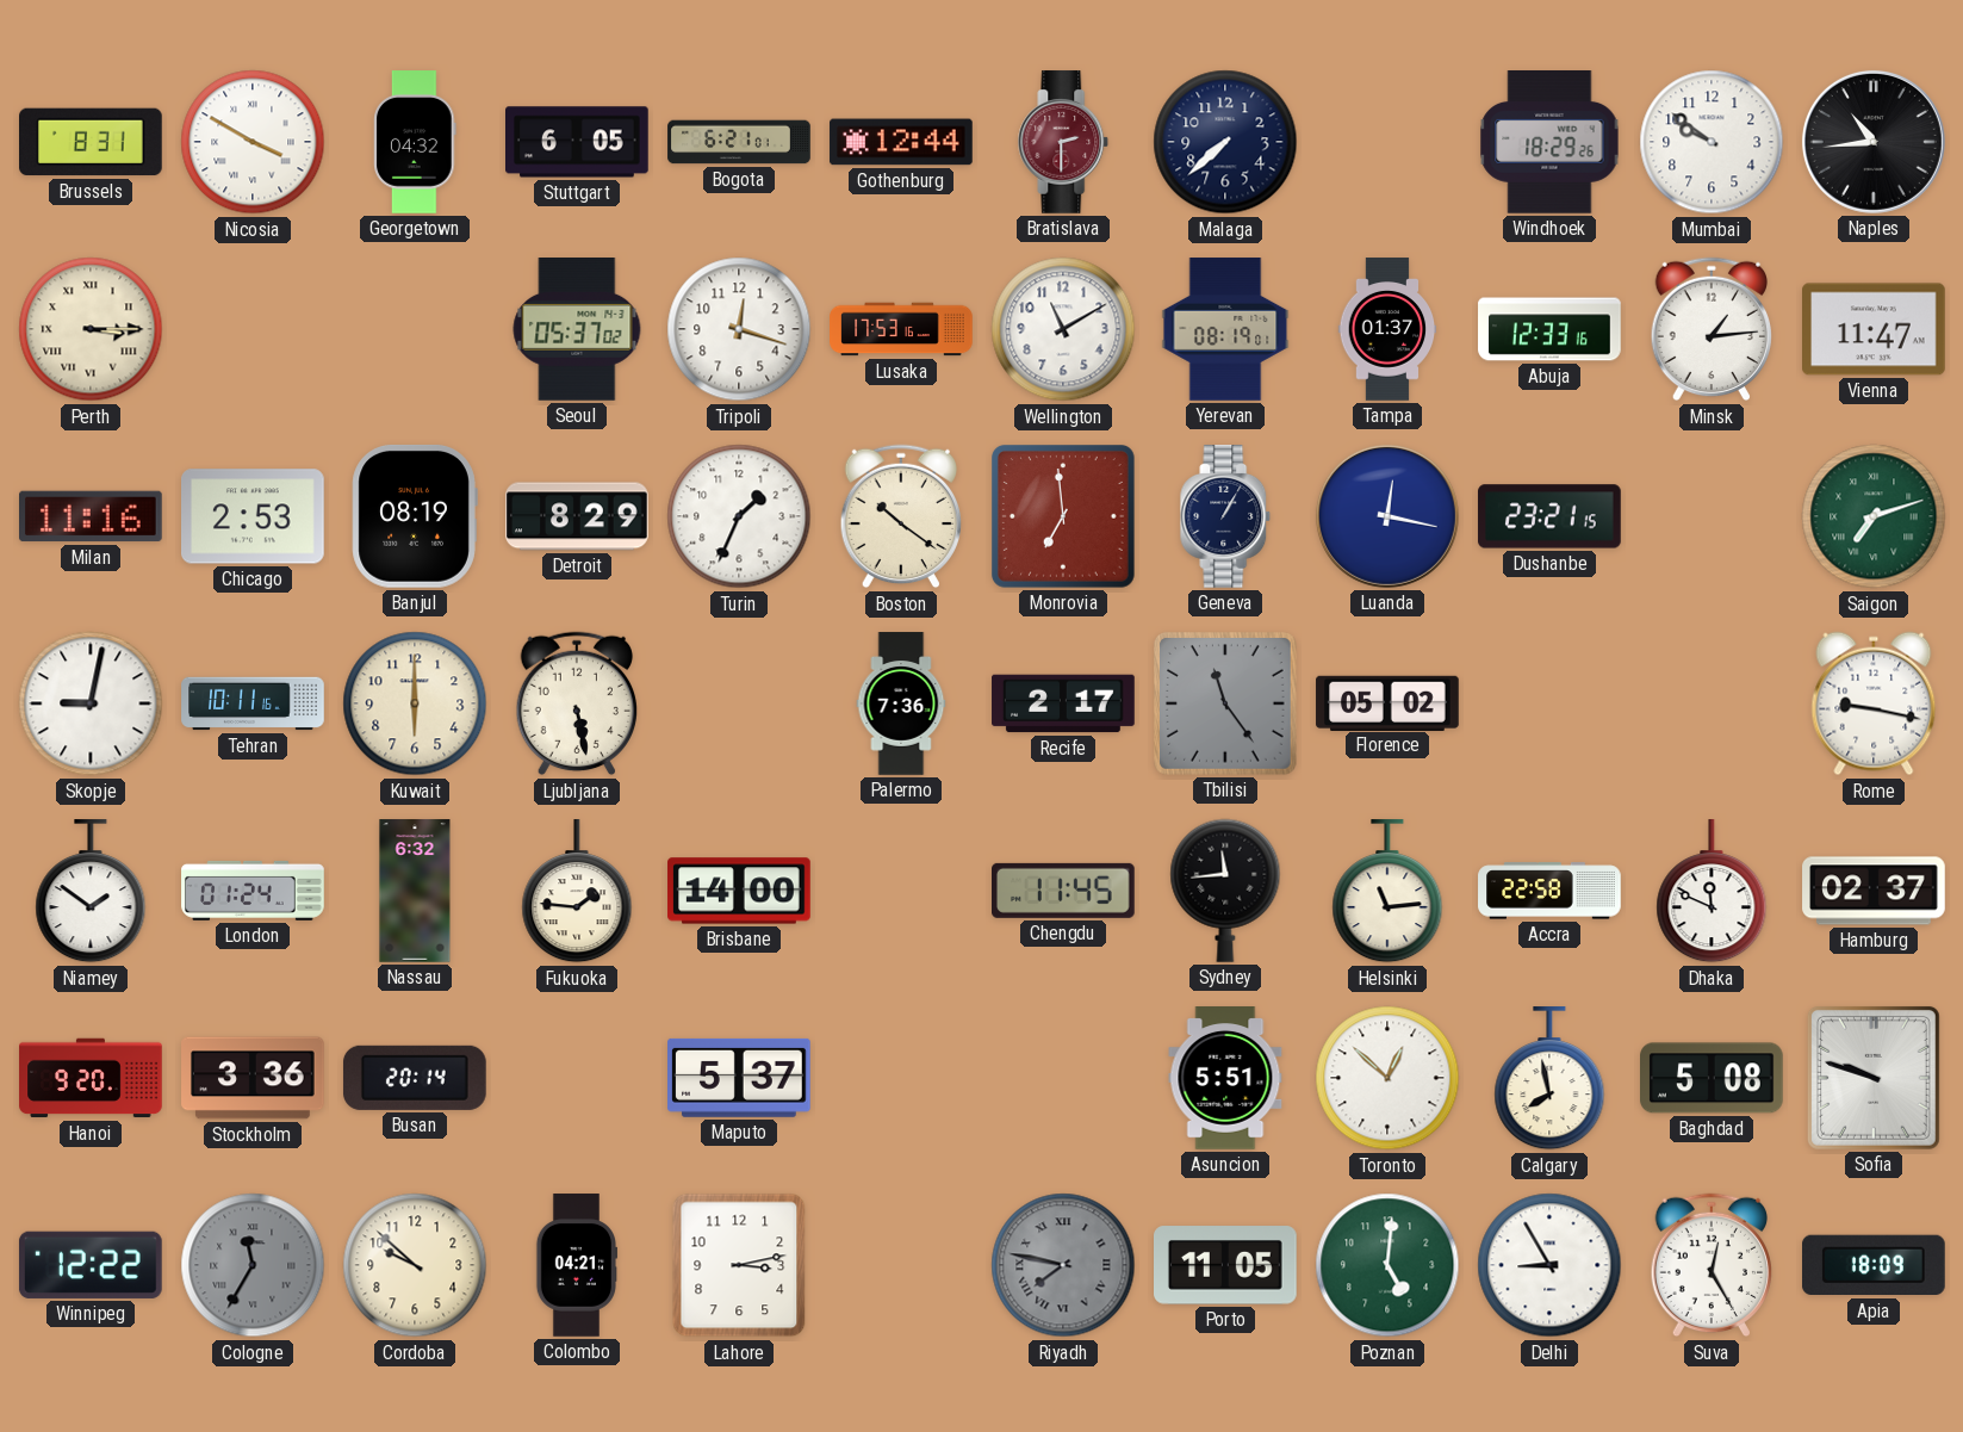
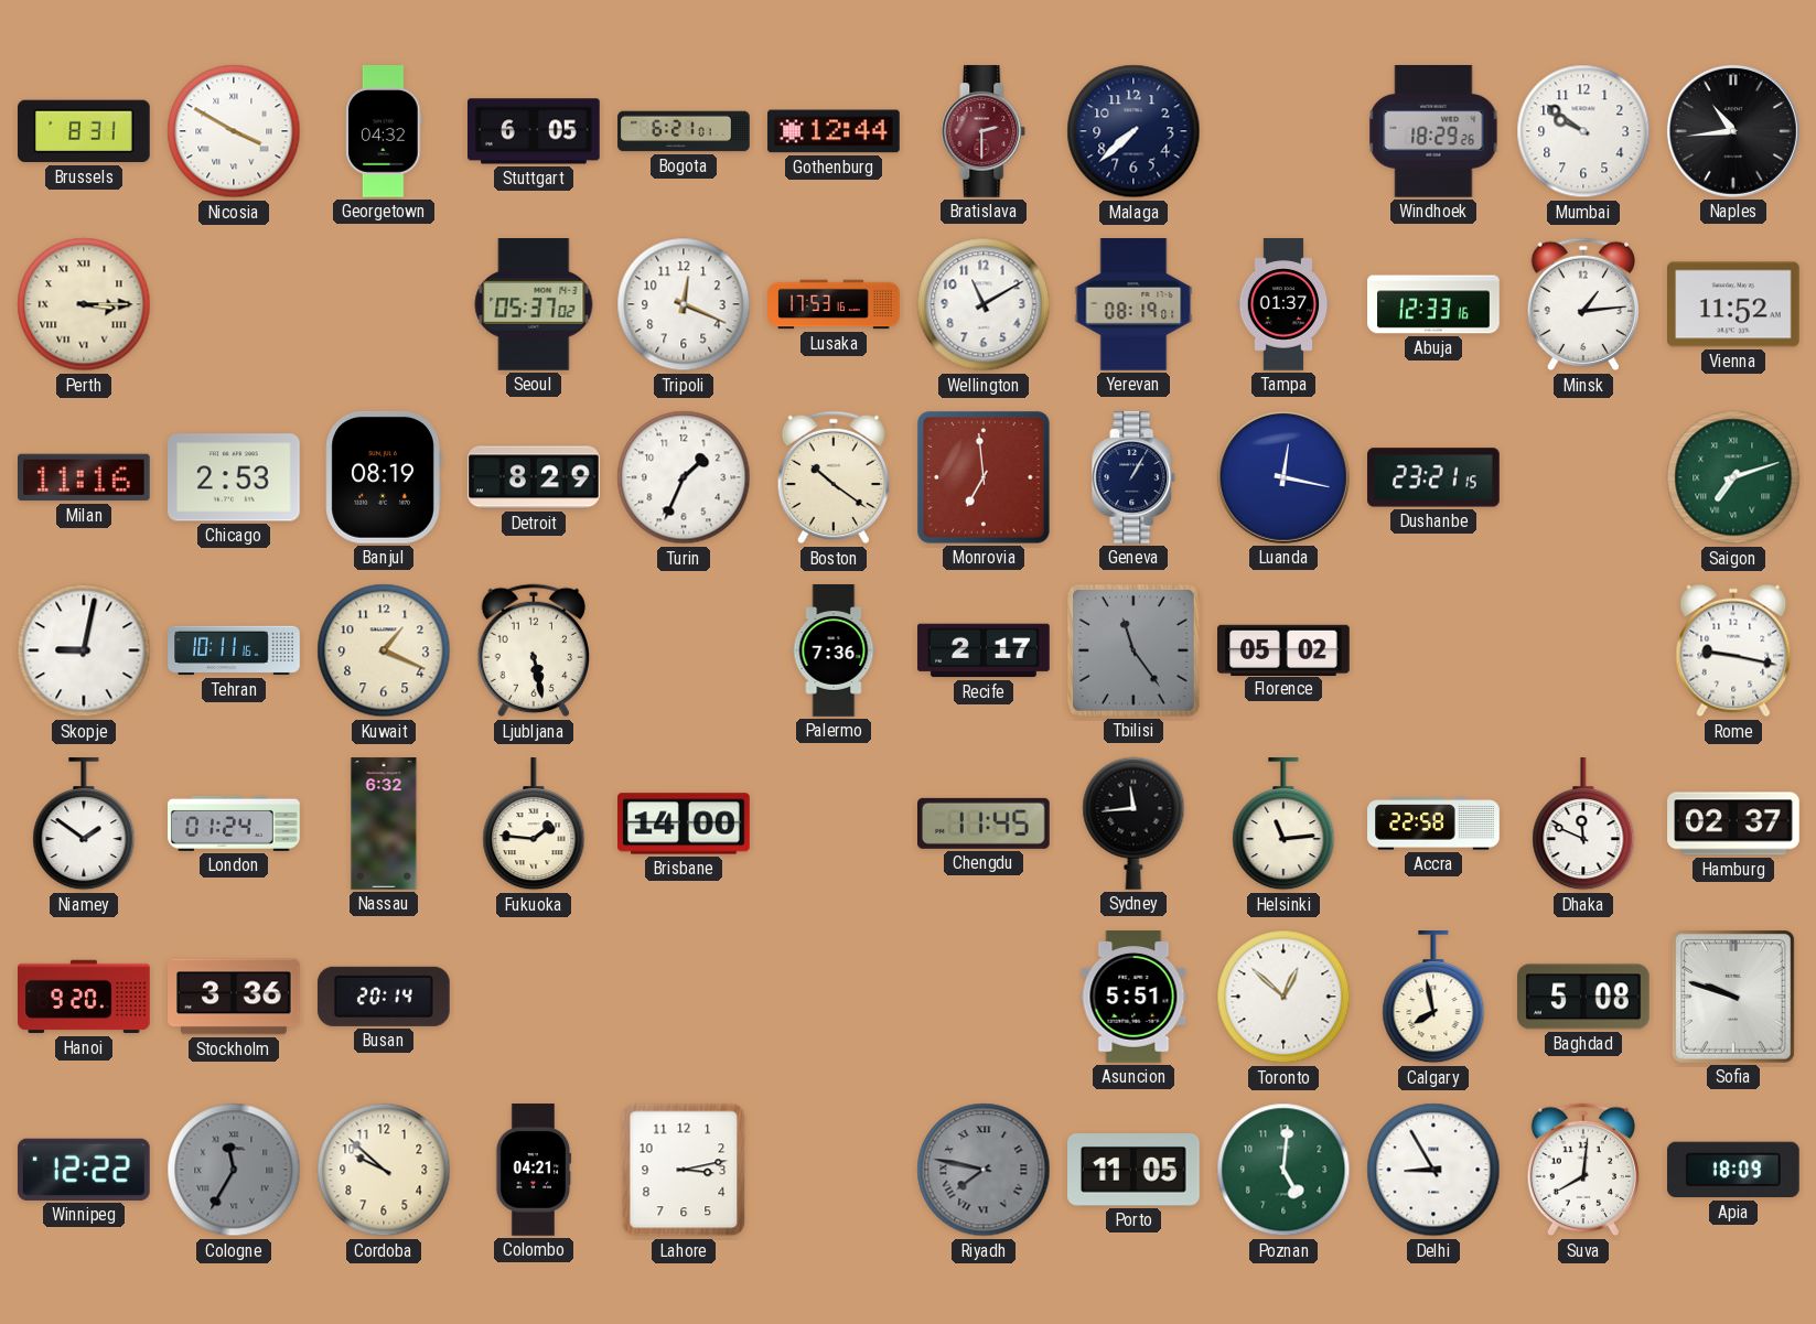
Tripoli: 12:18 -> 12:19
Vienna: 11:47 -> 11:52
Kuwait: 6:00 -> 1:19
Maputo: 5:37 -> none
Suva: 12:25 -> 8:01
